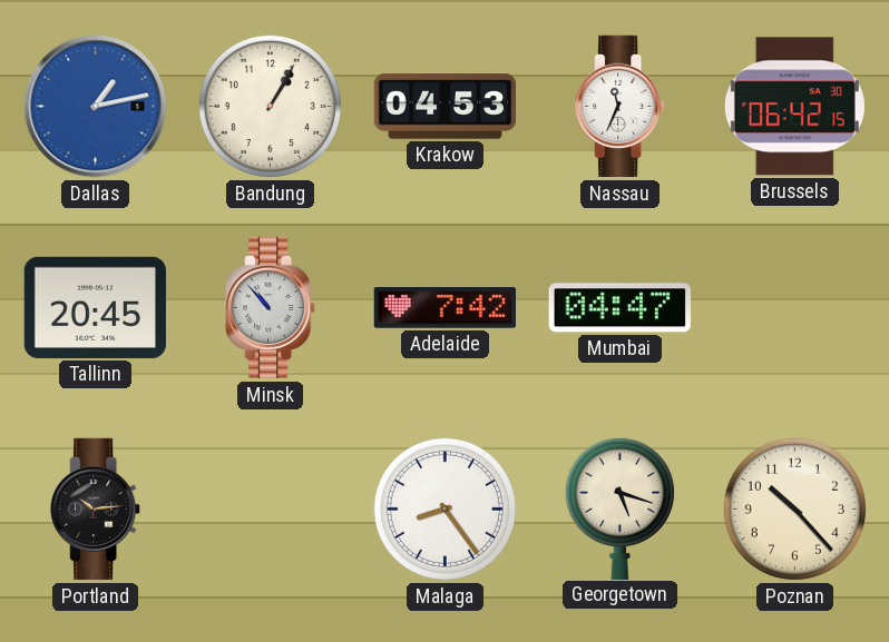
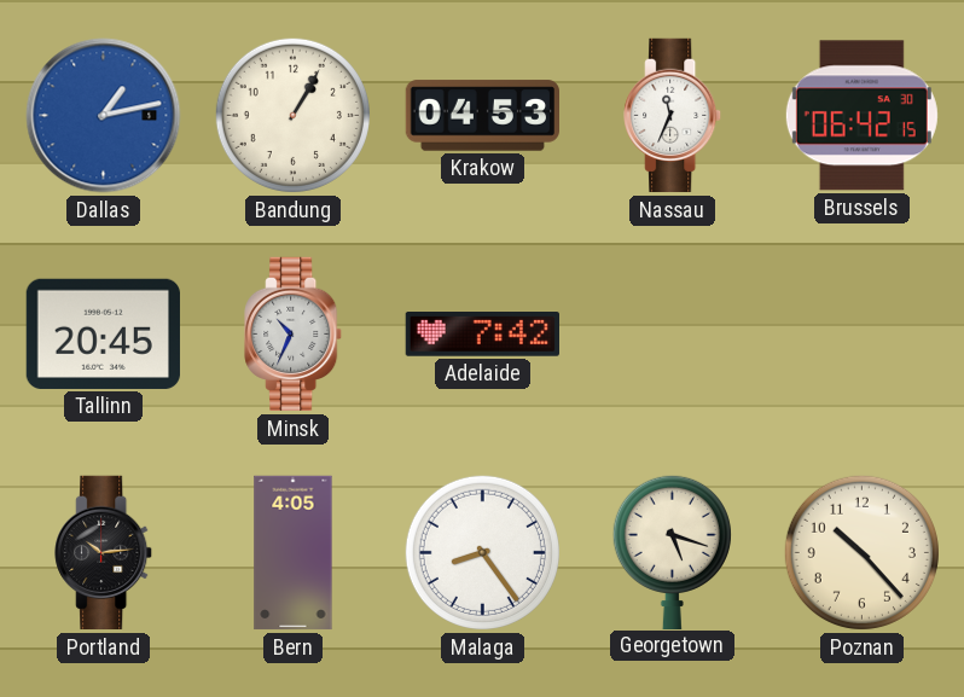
Minsk: 10:53 -> 10:34
Mumbai: 04:47 -> none
Bern: none -> 4:05
